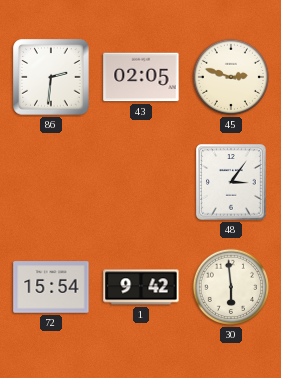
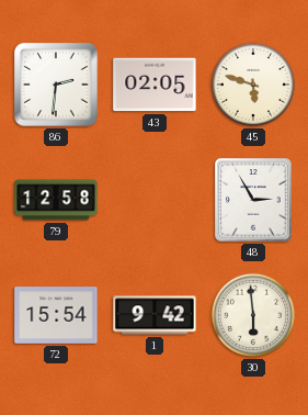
45: 2:48 -> 5:48
79: none -> 12:58
48: 3:06 -> 2:55
